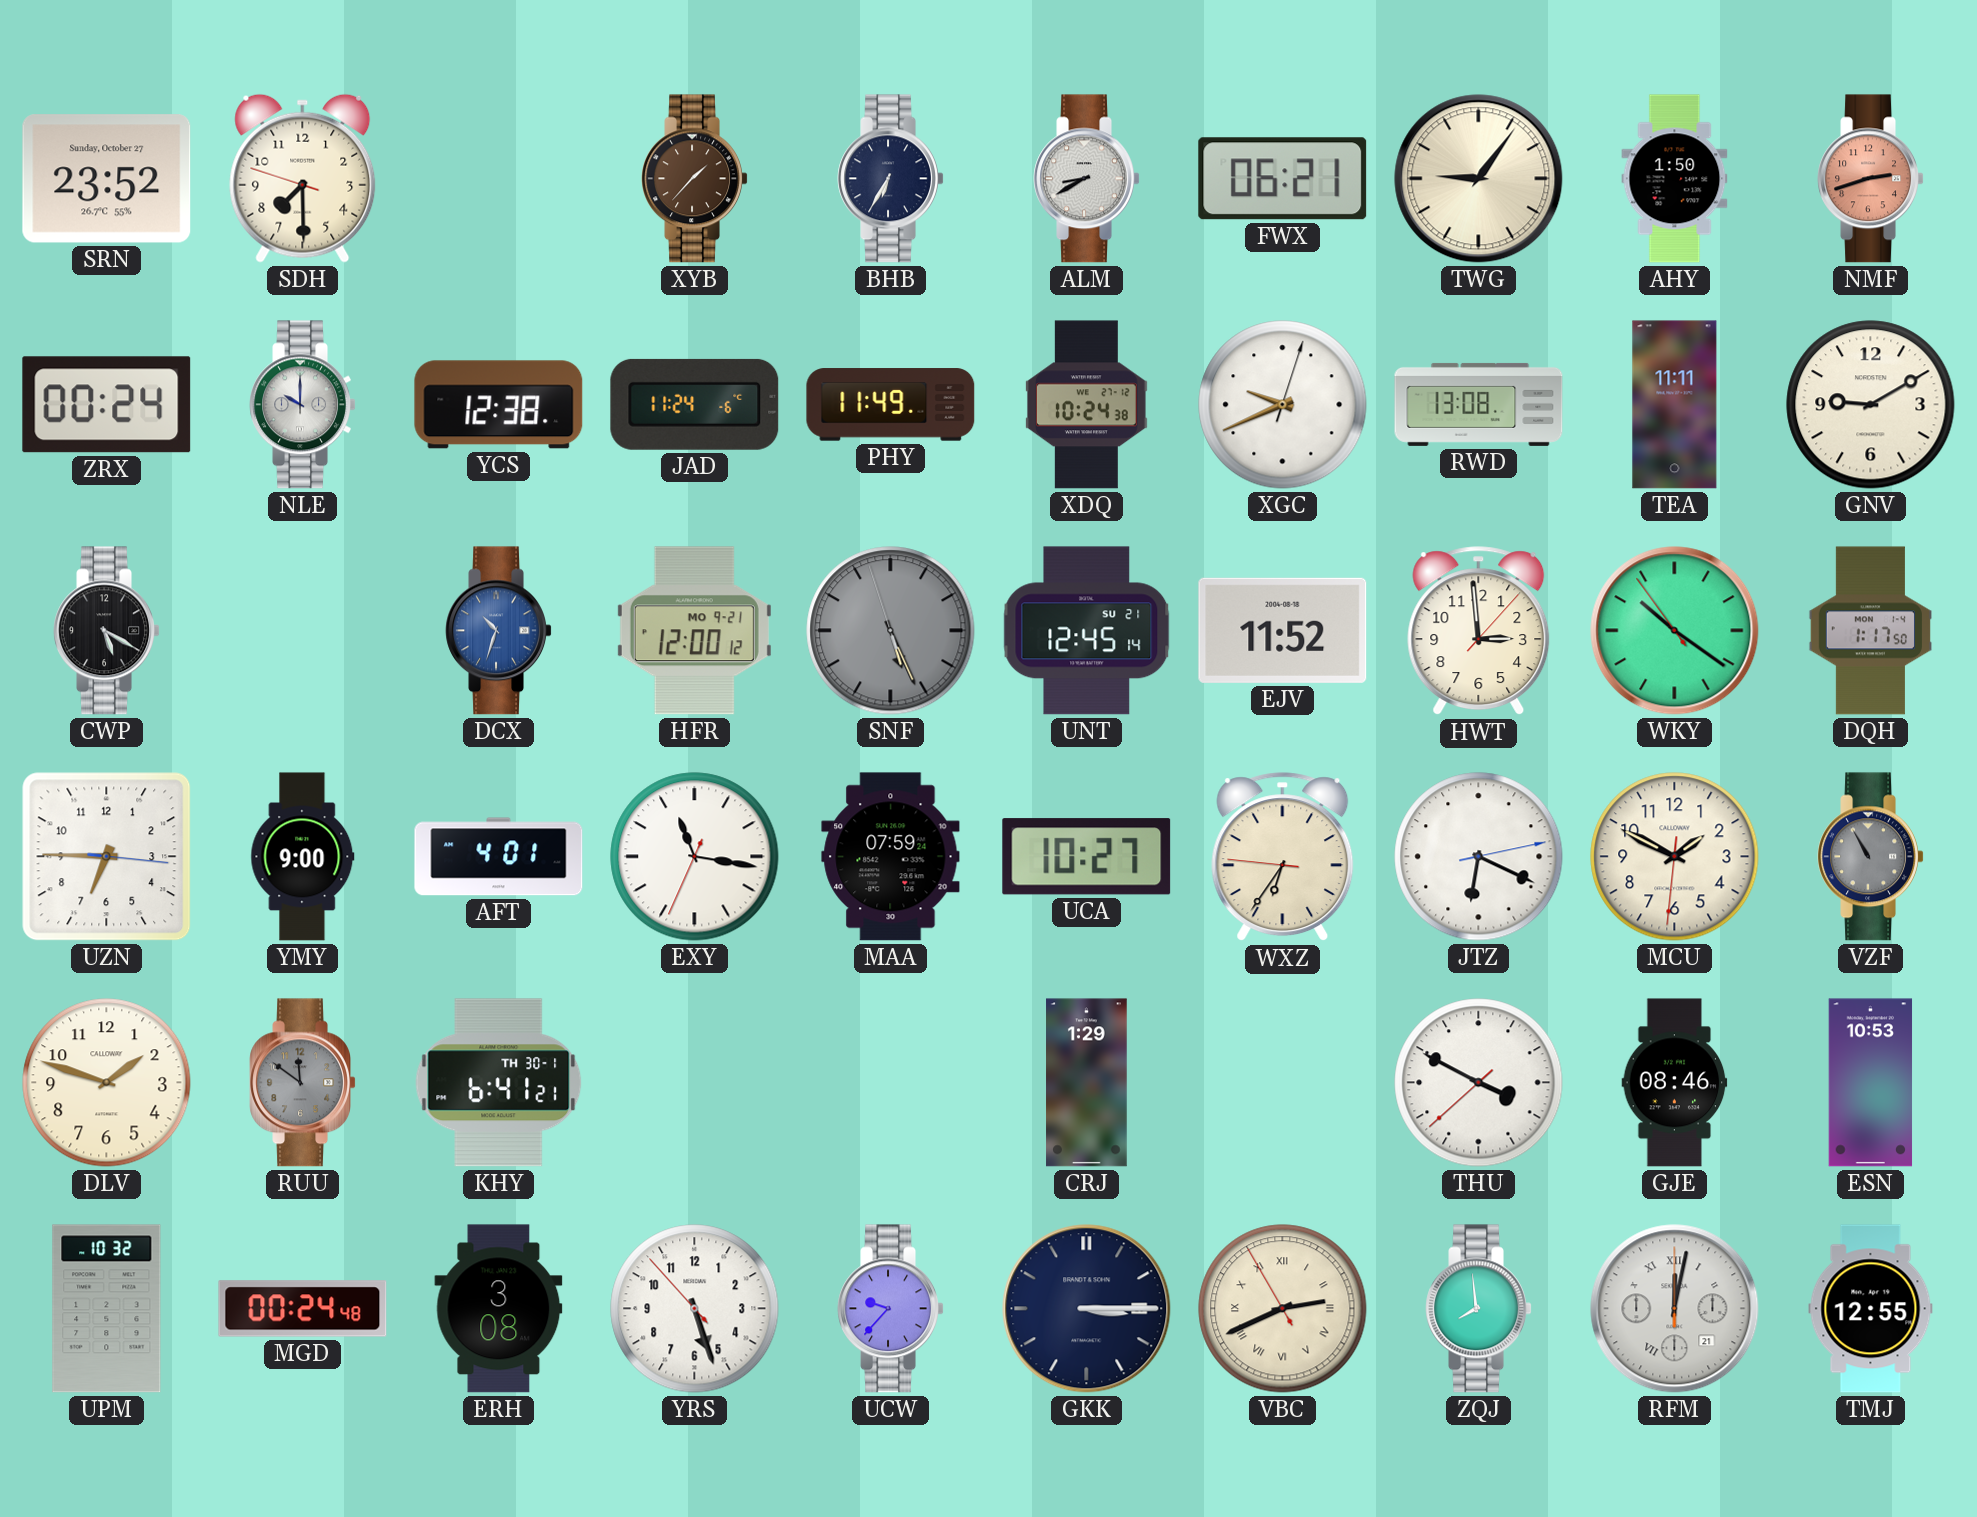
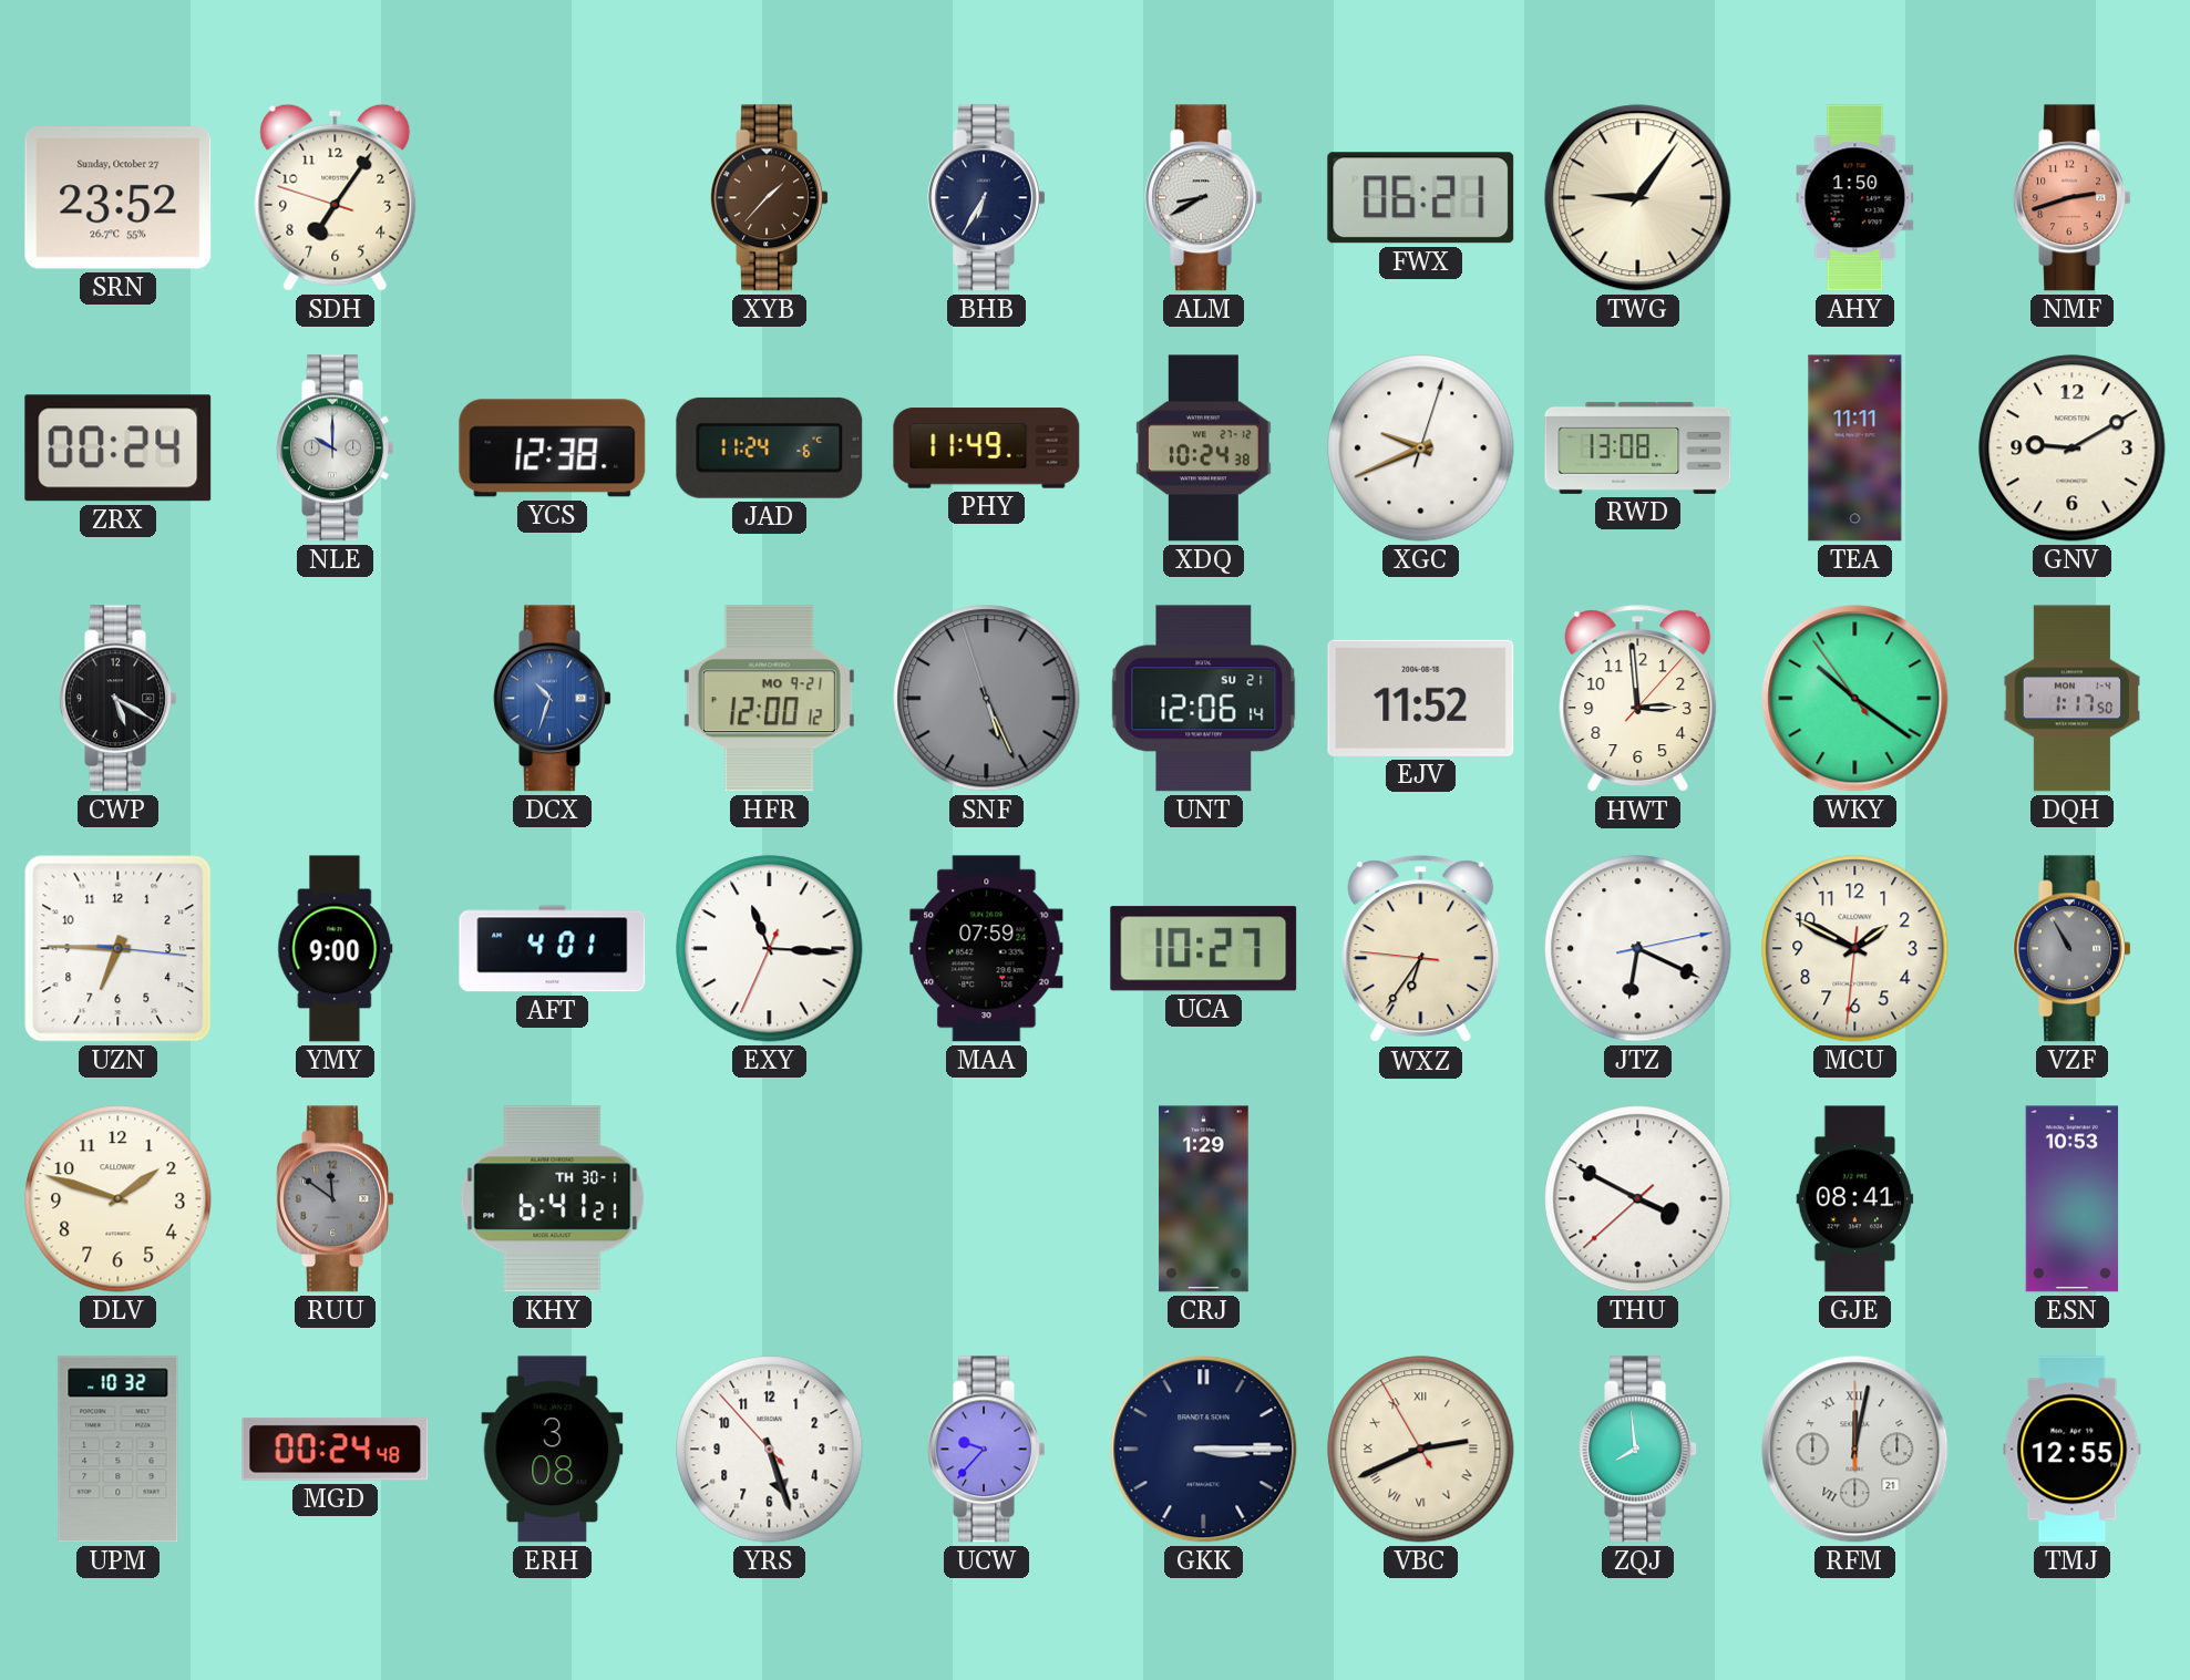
SDH: 7:29 -> 7:05
UNT: 12:45 -> 12:06
EXY: 11:16 -> 11:15
GJE: 08:46 -> 08:41
